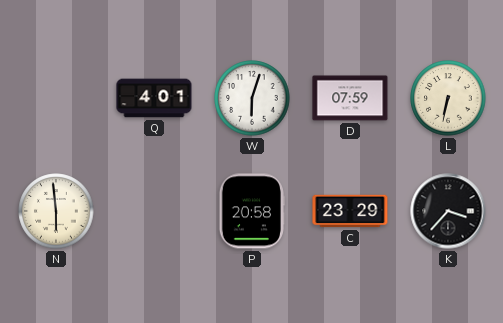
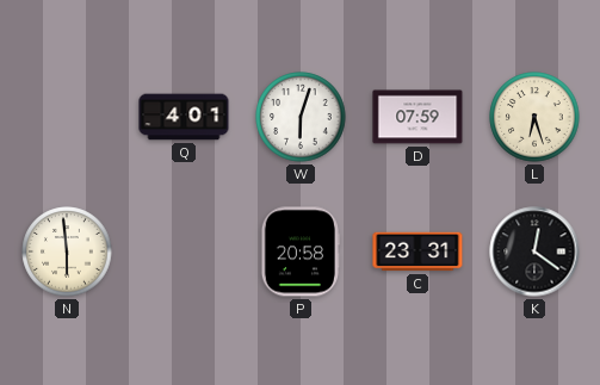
L: 6:32 -> 6:27
C: 23:29 -> 23:31
K: 3:37 -> 12:21
